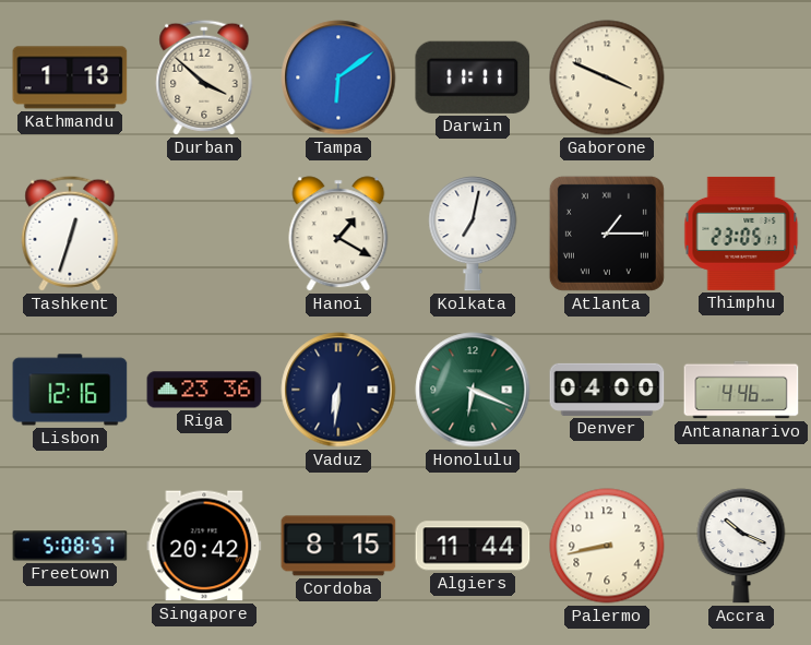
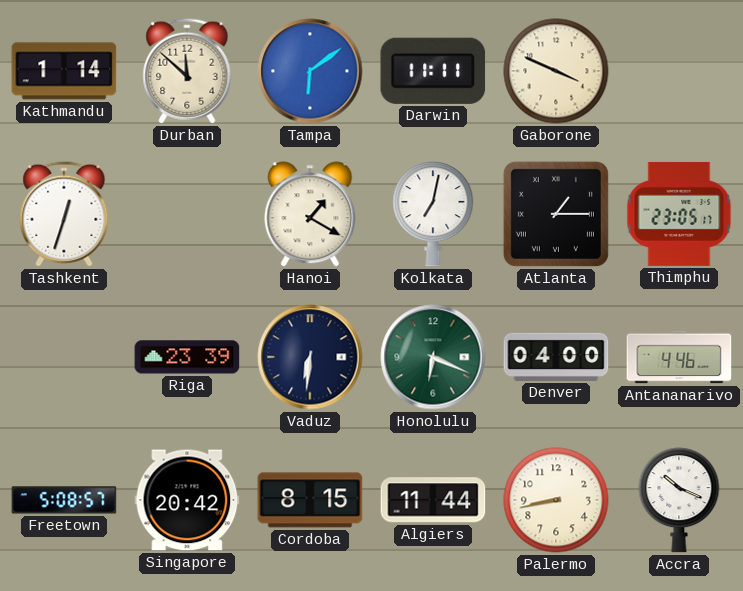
Kathmandu: 1:13 -> 1:14
Durban: 3:52 -> 11:52
Lisbon: 12:16 -> none
Riga: 23:36 -> 23:39
